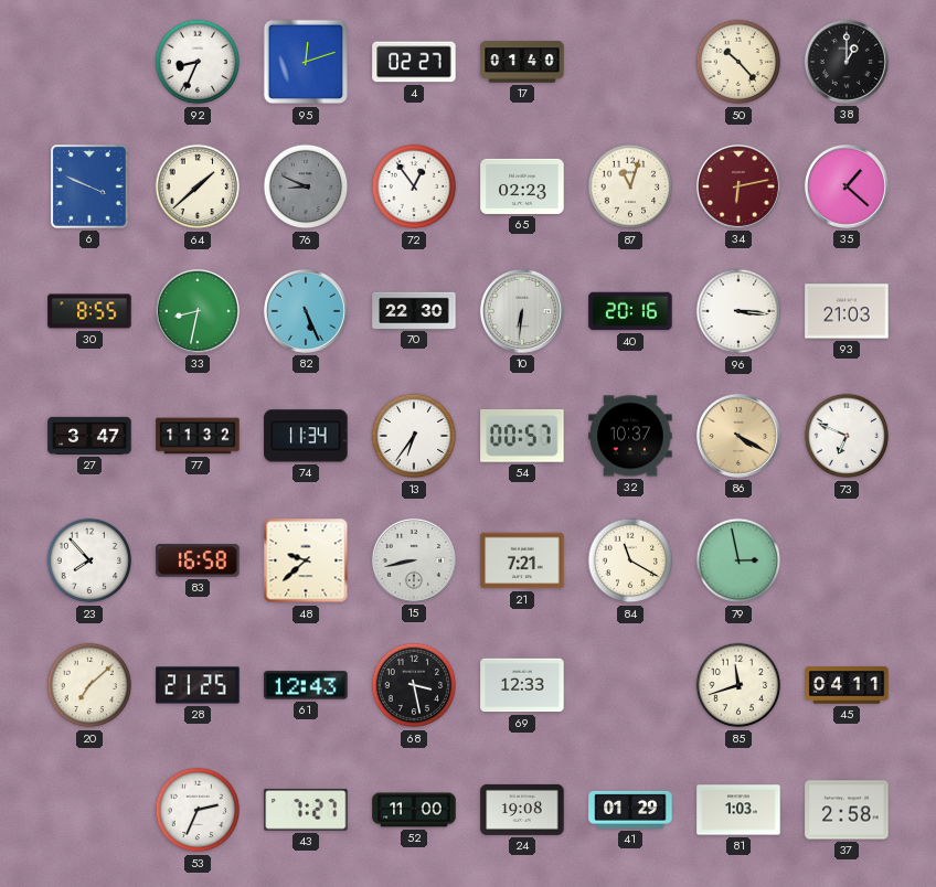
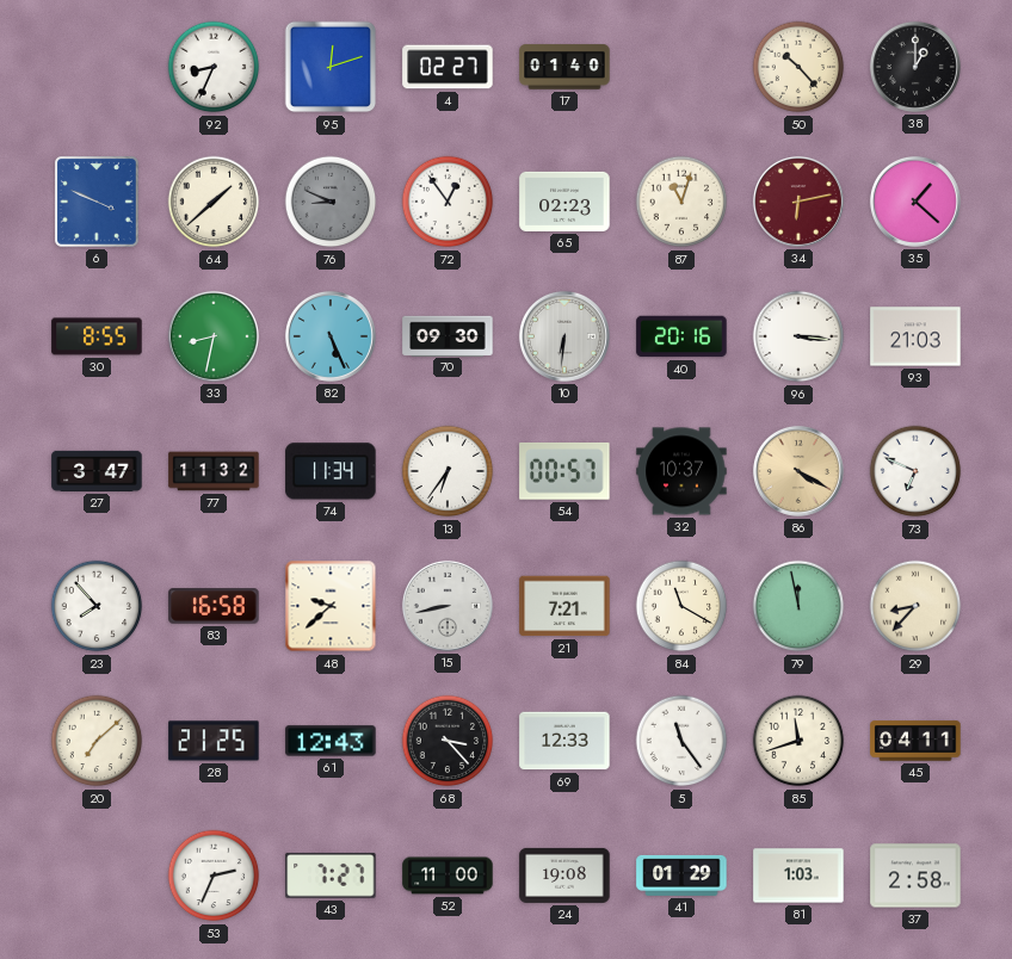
70: 22:30 -> 09:30
79: 2:58 -> 11:58
29: none -> 8:37
68: 3:28 -> 3:23
5: none -> 11:24
